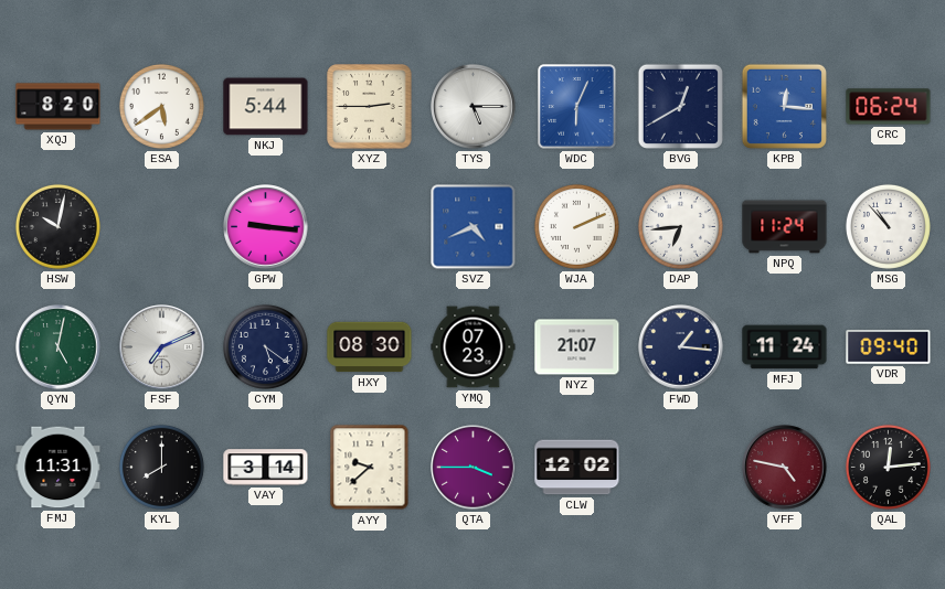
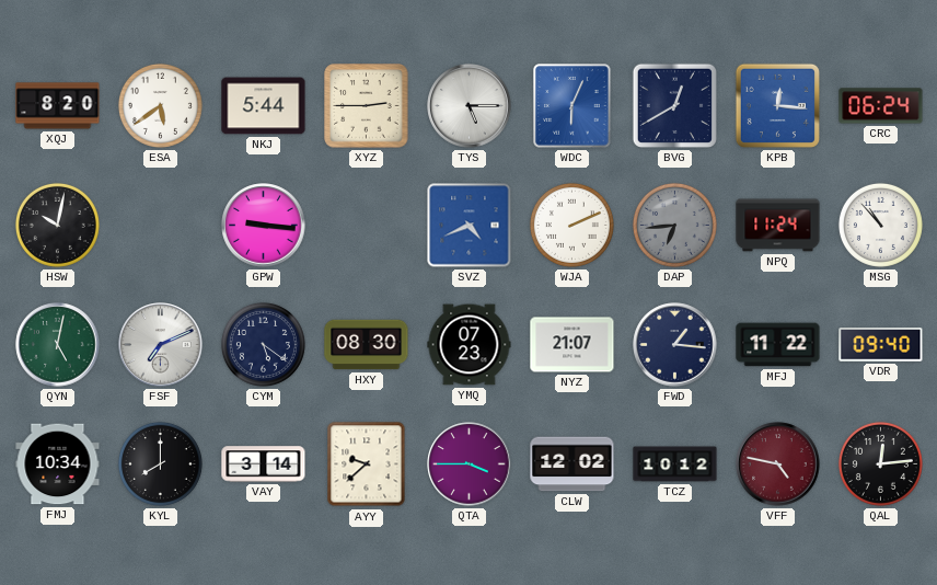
DAP dial: white -> grey
MFJ: 11:24 -> 11:22
FMJ: 11:31 -> 10:34
TCZ: none -> 10:12
